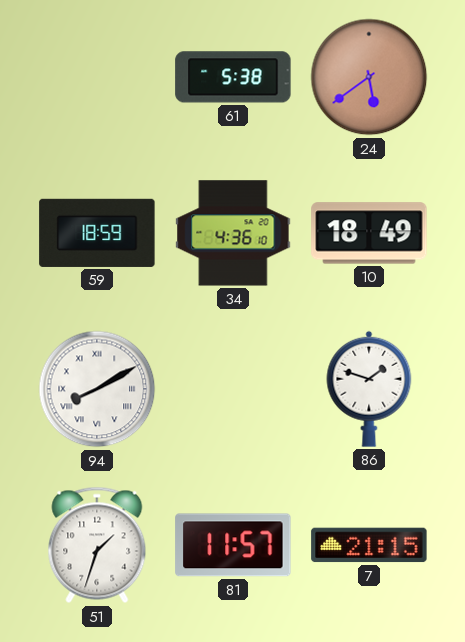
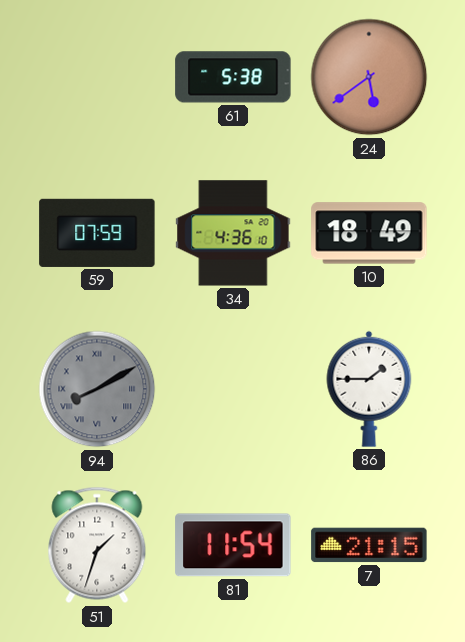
59: 18:59 -> 07:59
94 dial: white -> grey
86: 1:48 -> 1:45
81: 11:57 -> 11:54
